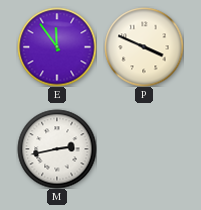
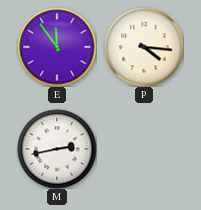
P: 3:49 -> 4:16
